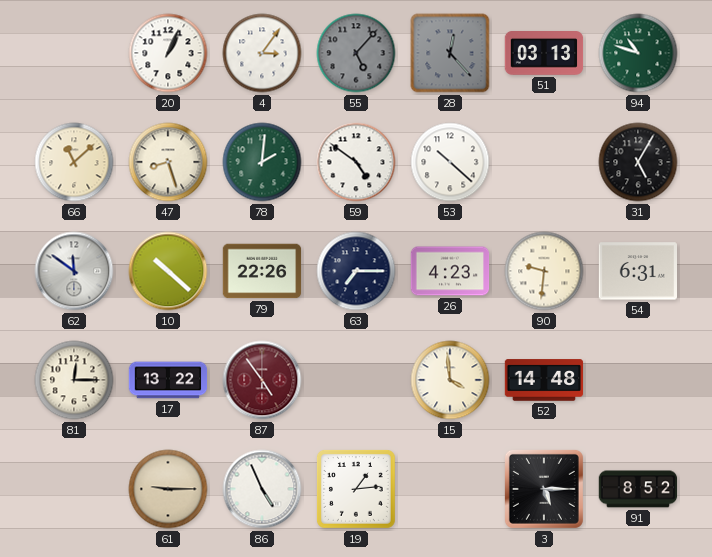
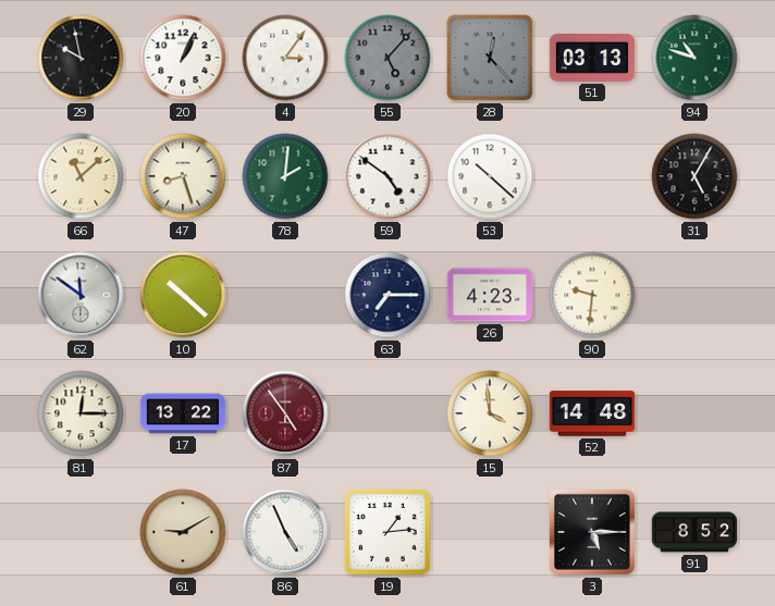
29: none -> 9:58
79: 22:26 -> none
54: 6:31 -> none
61: 9:15 -> 9:10
